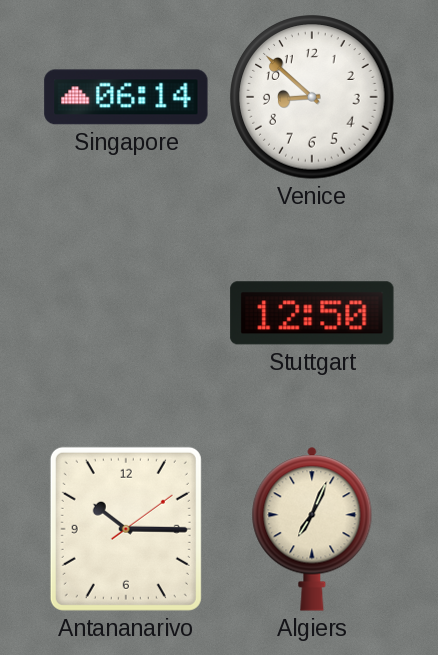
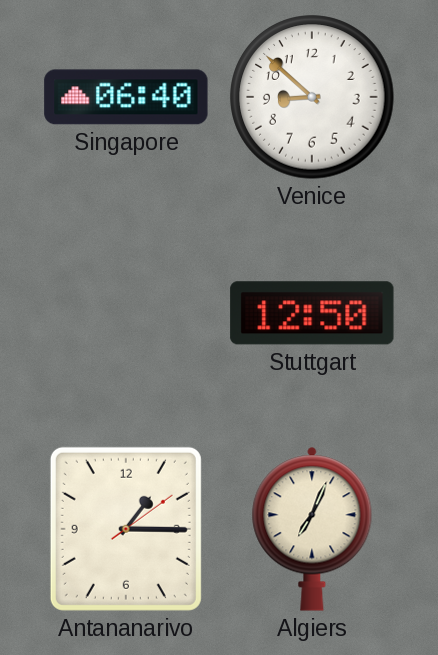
Singapore: 06:14 -> 06:40
Antananarivo: 10:15 -> 1:15
